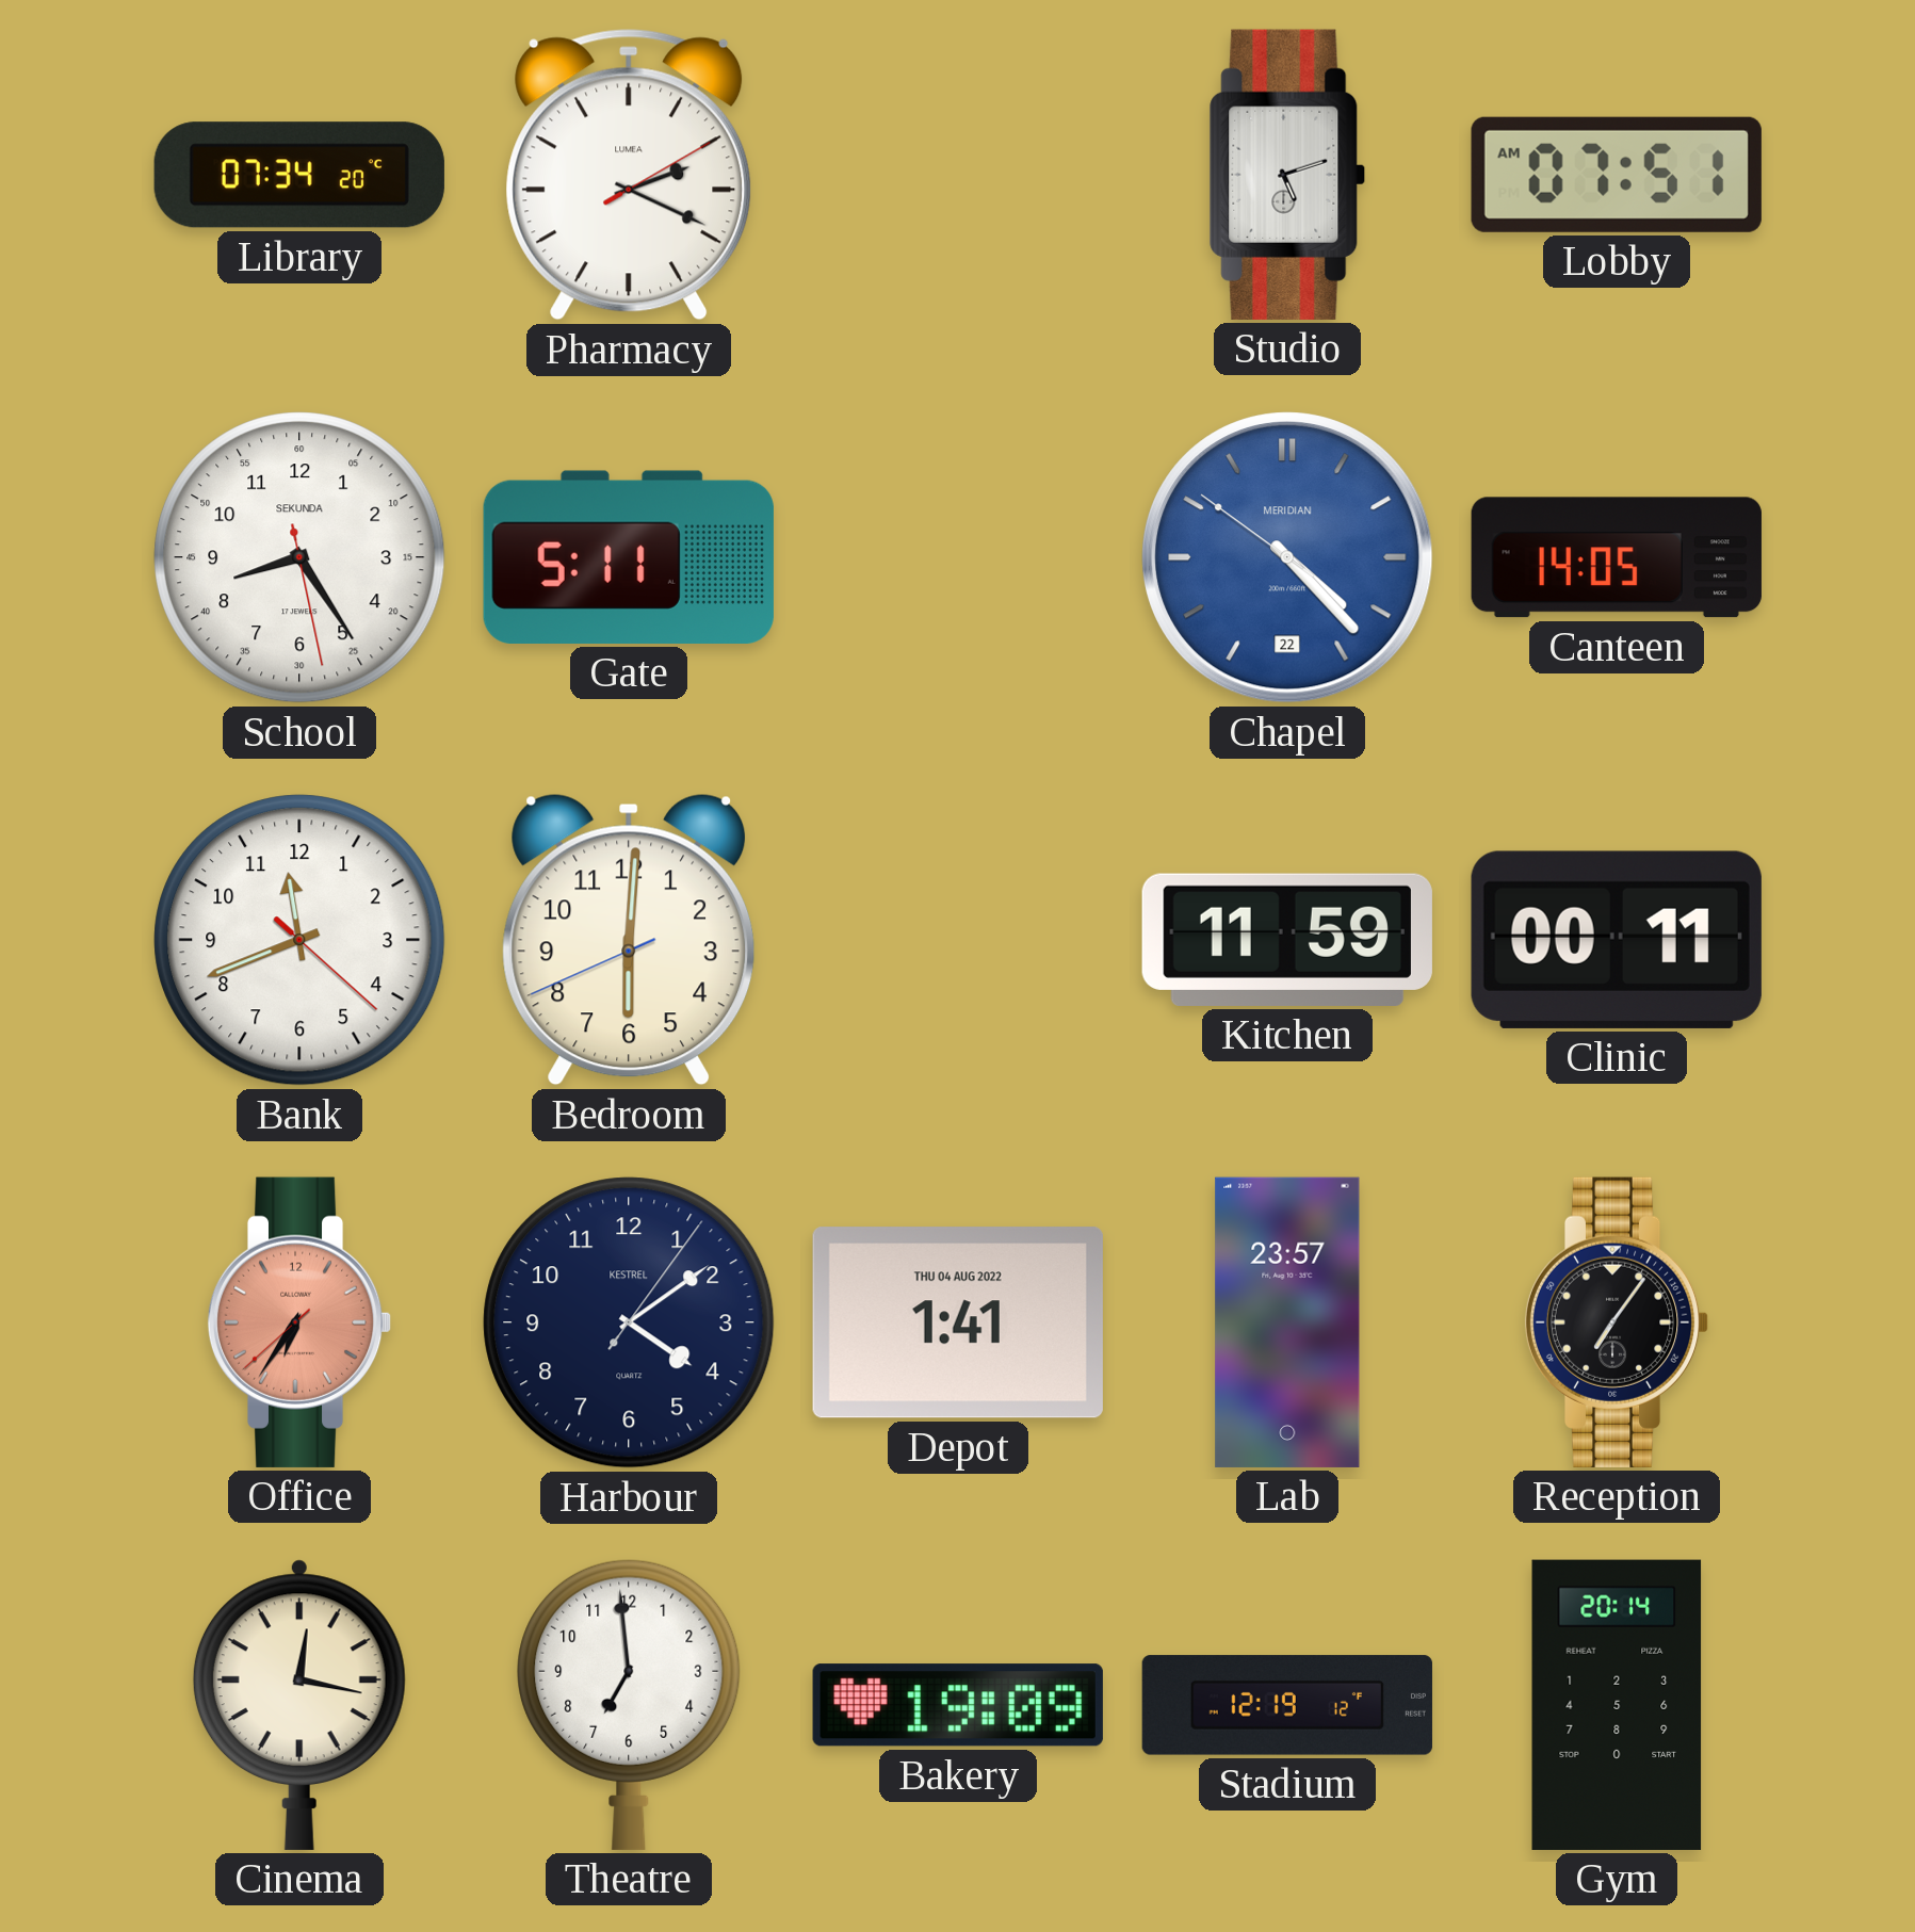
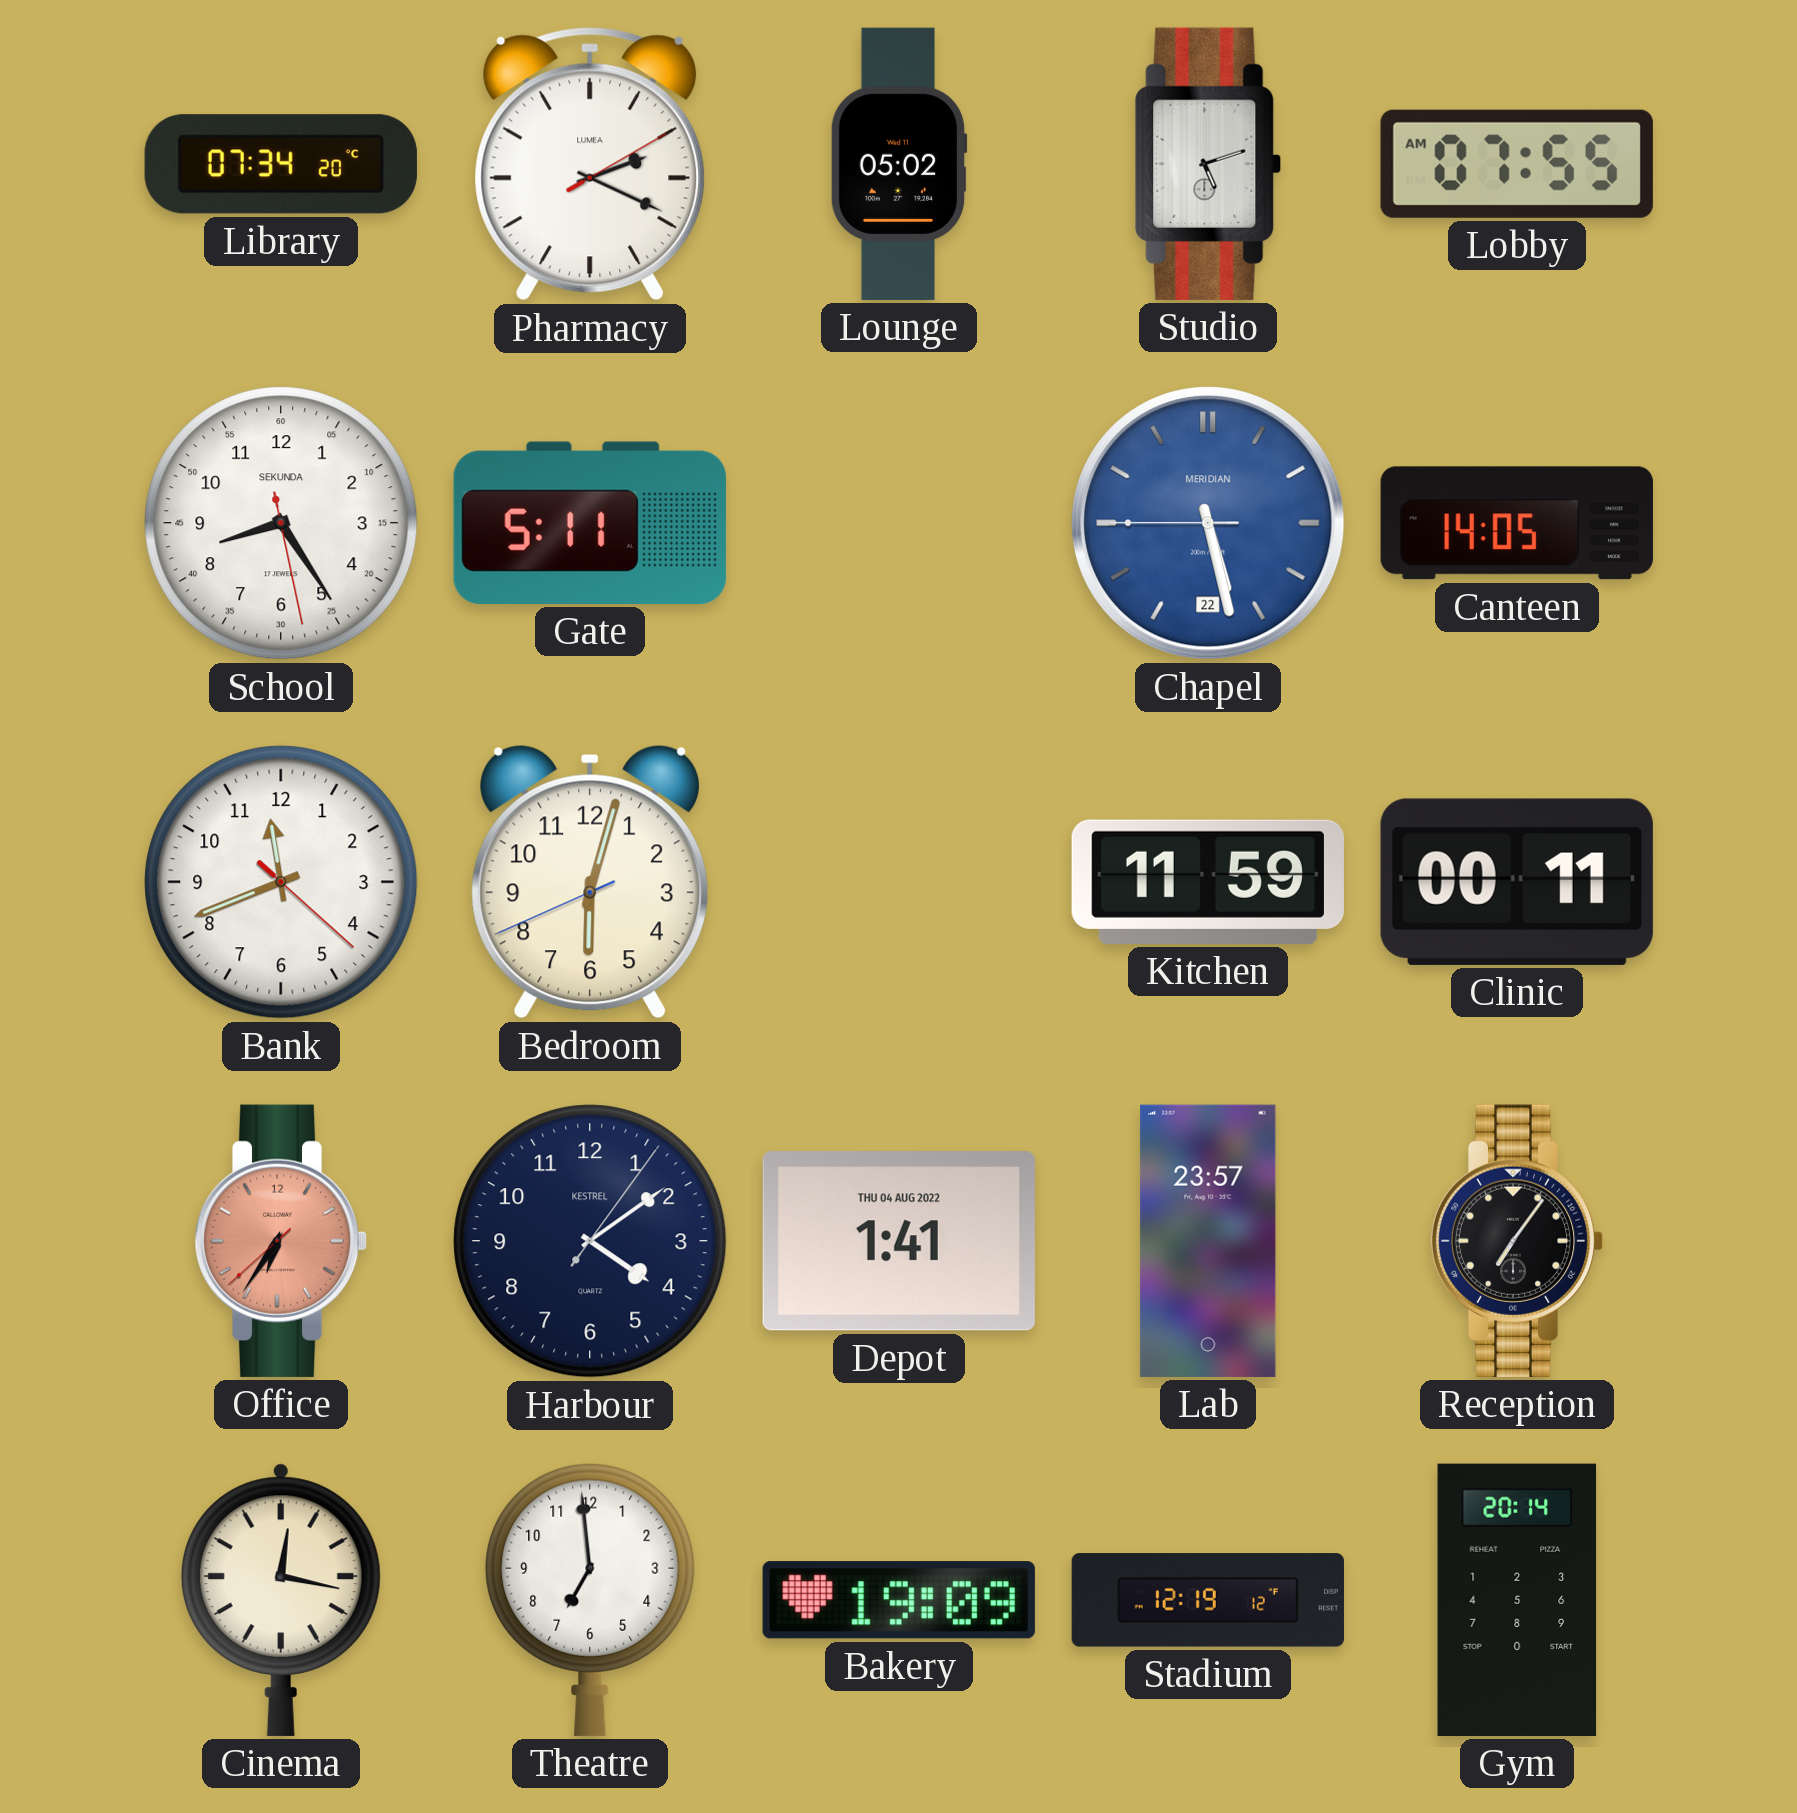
Lounge: none -> 05:02
Lobby: 07:51 -> 07:55
Chapel: 4:22 -> 5:27
Bedroom: 6:00 -> 6:02
